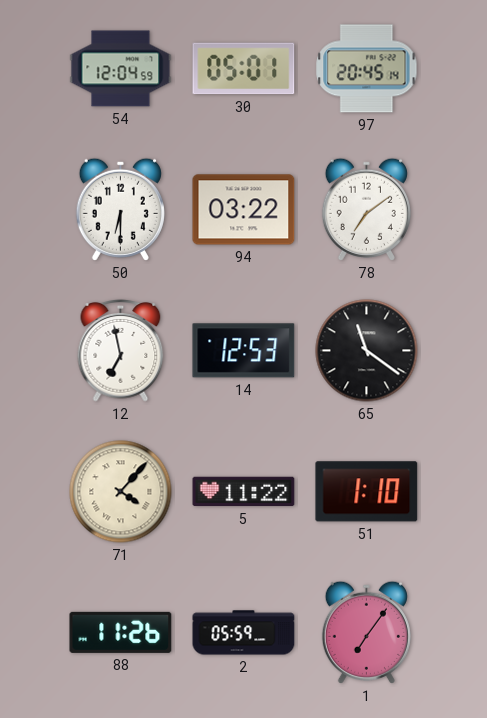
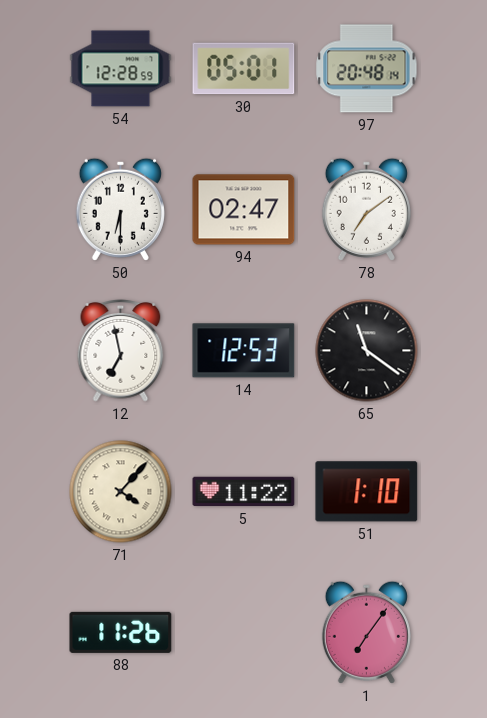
54: 12:04 -> 12:28
97: 20:45 -> 20:48
94: 03:22 -> 02:47
2: 05:59 -> none
